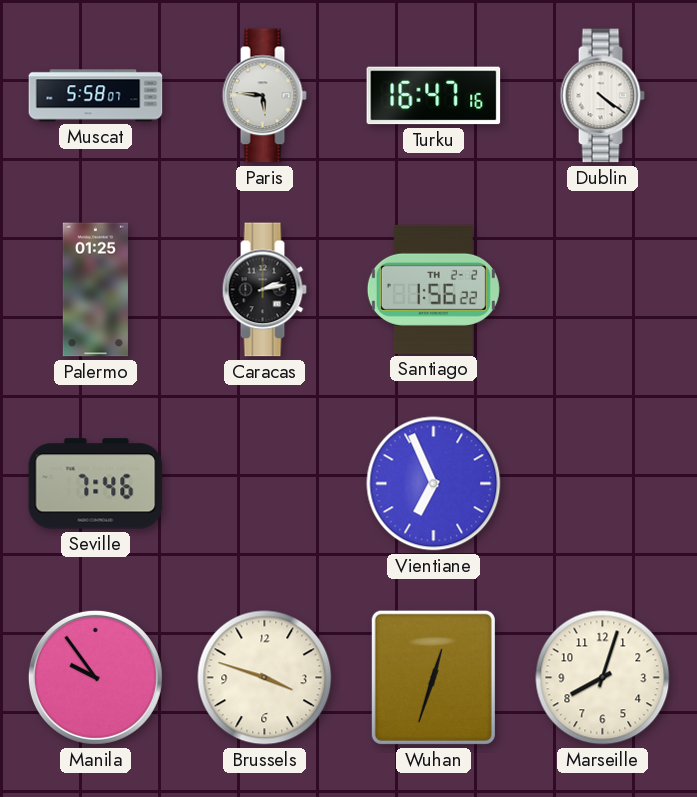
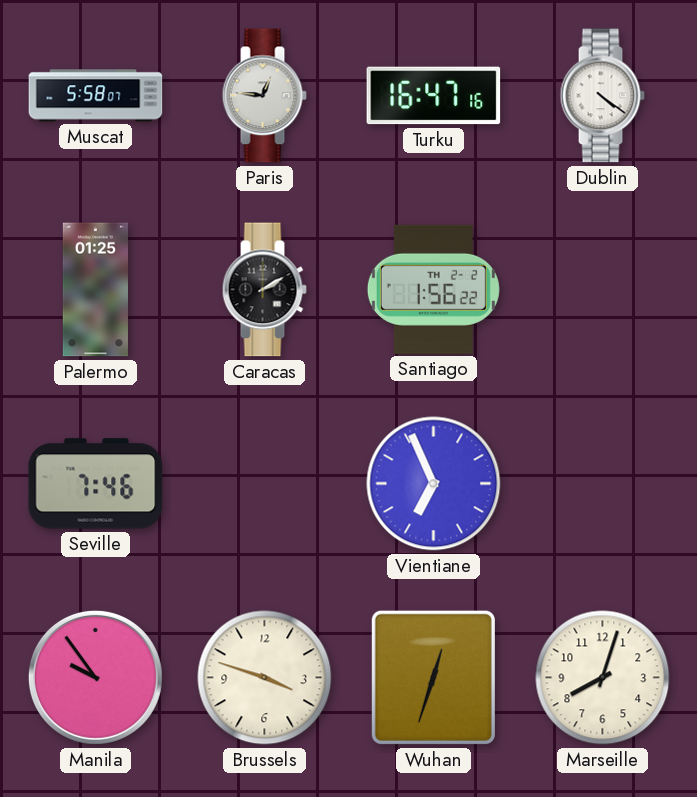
Paris: 5:46 -> 12:46
Caracas: 2:13 -> 2:10
